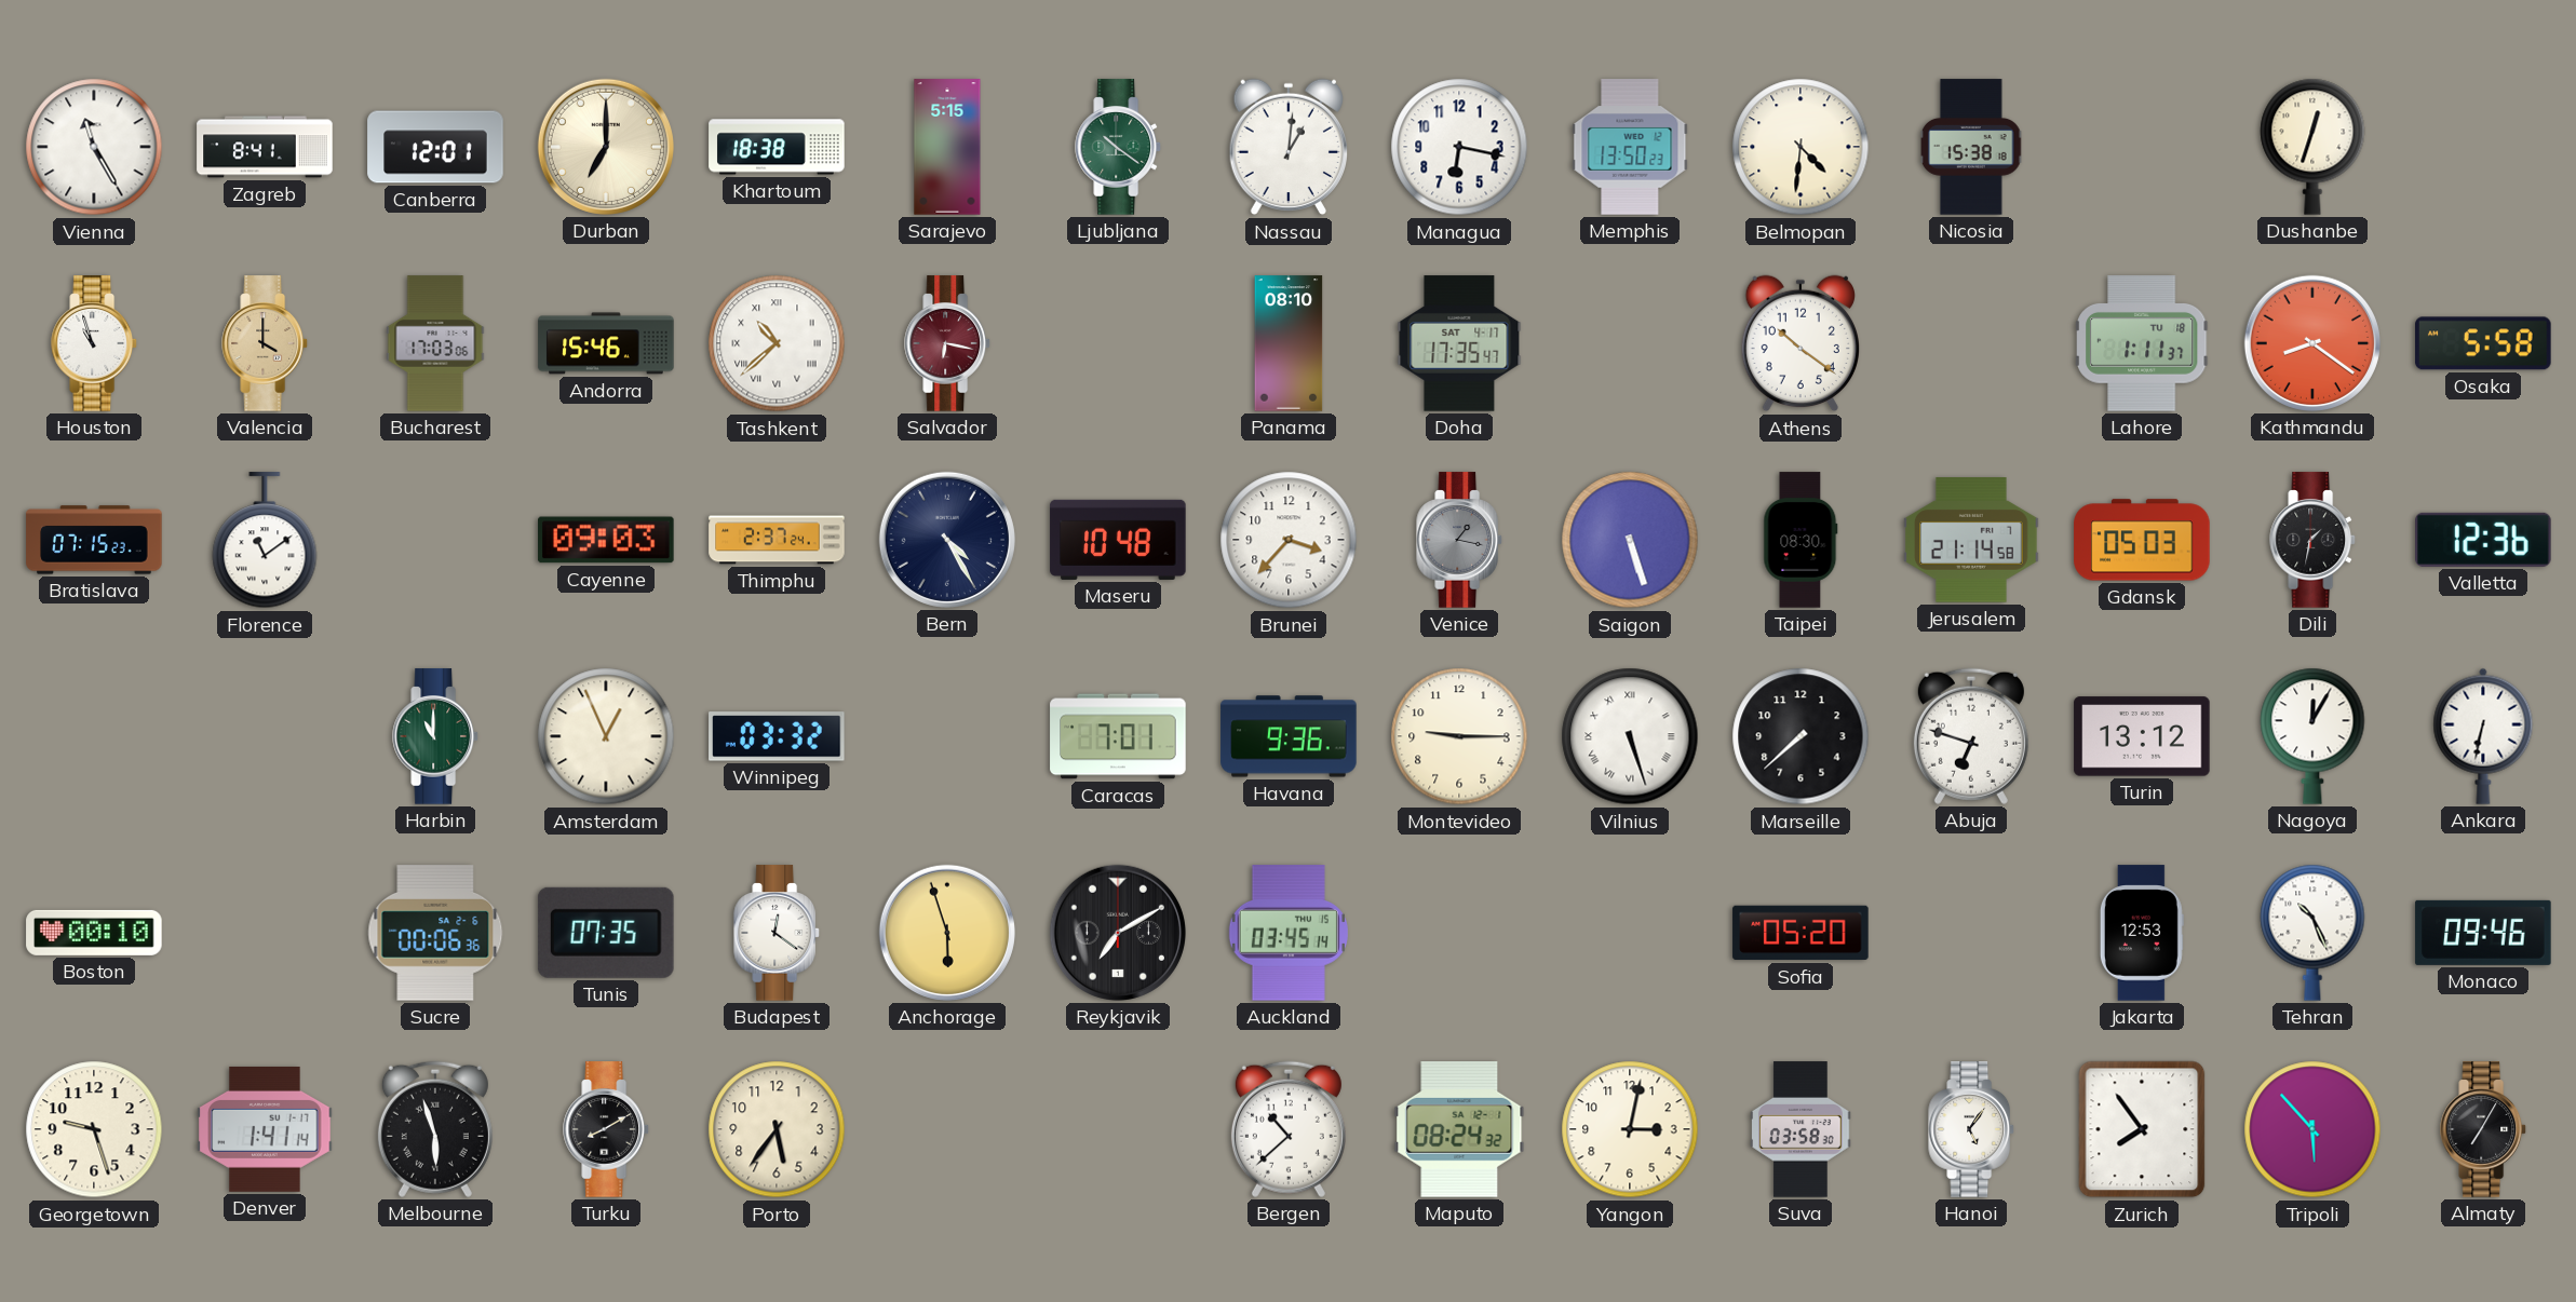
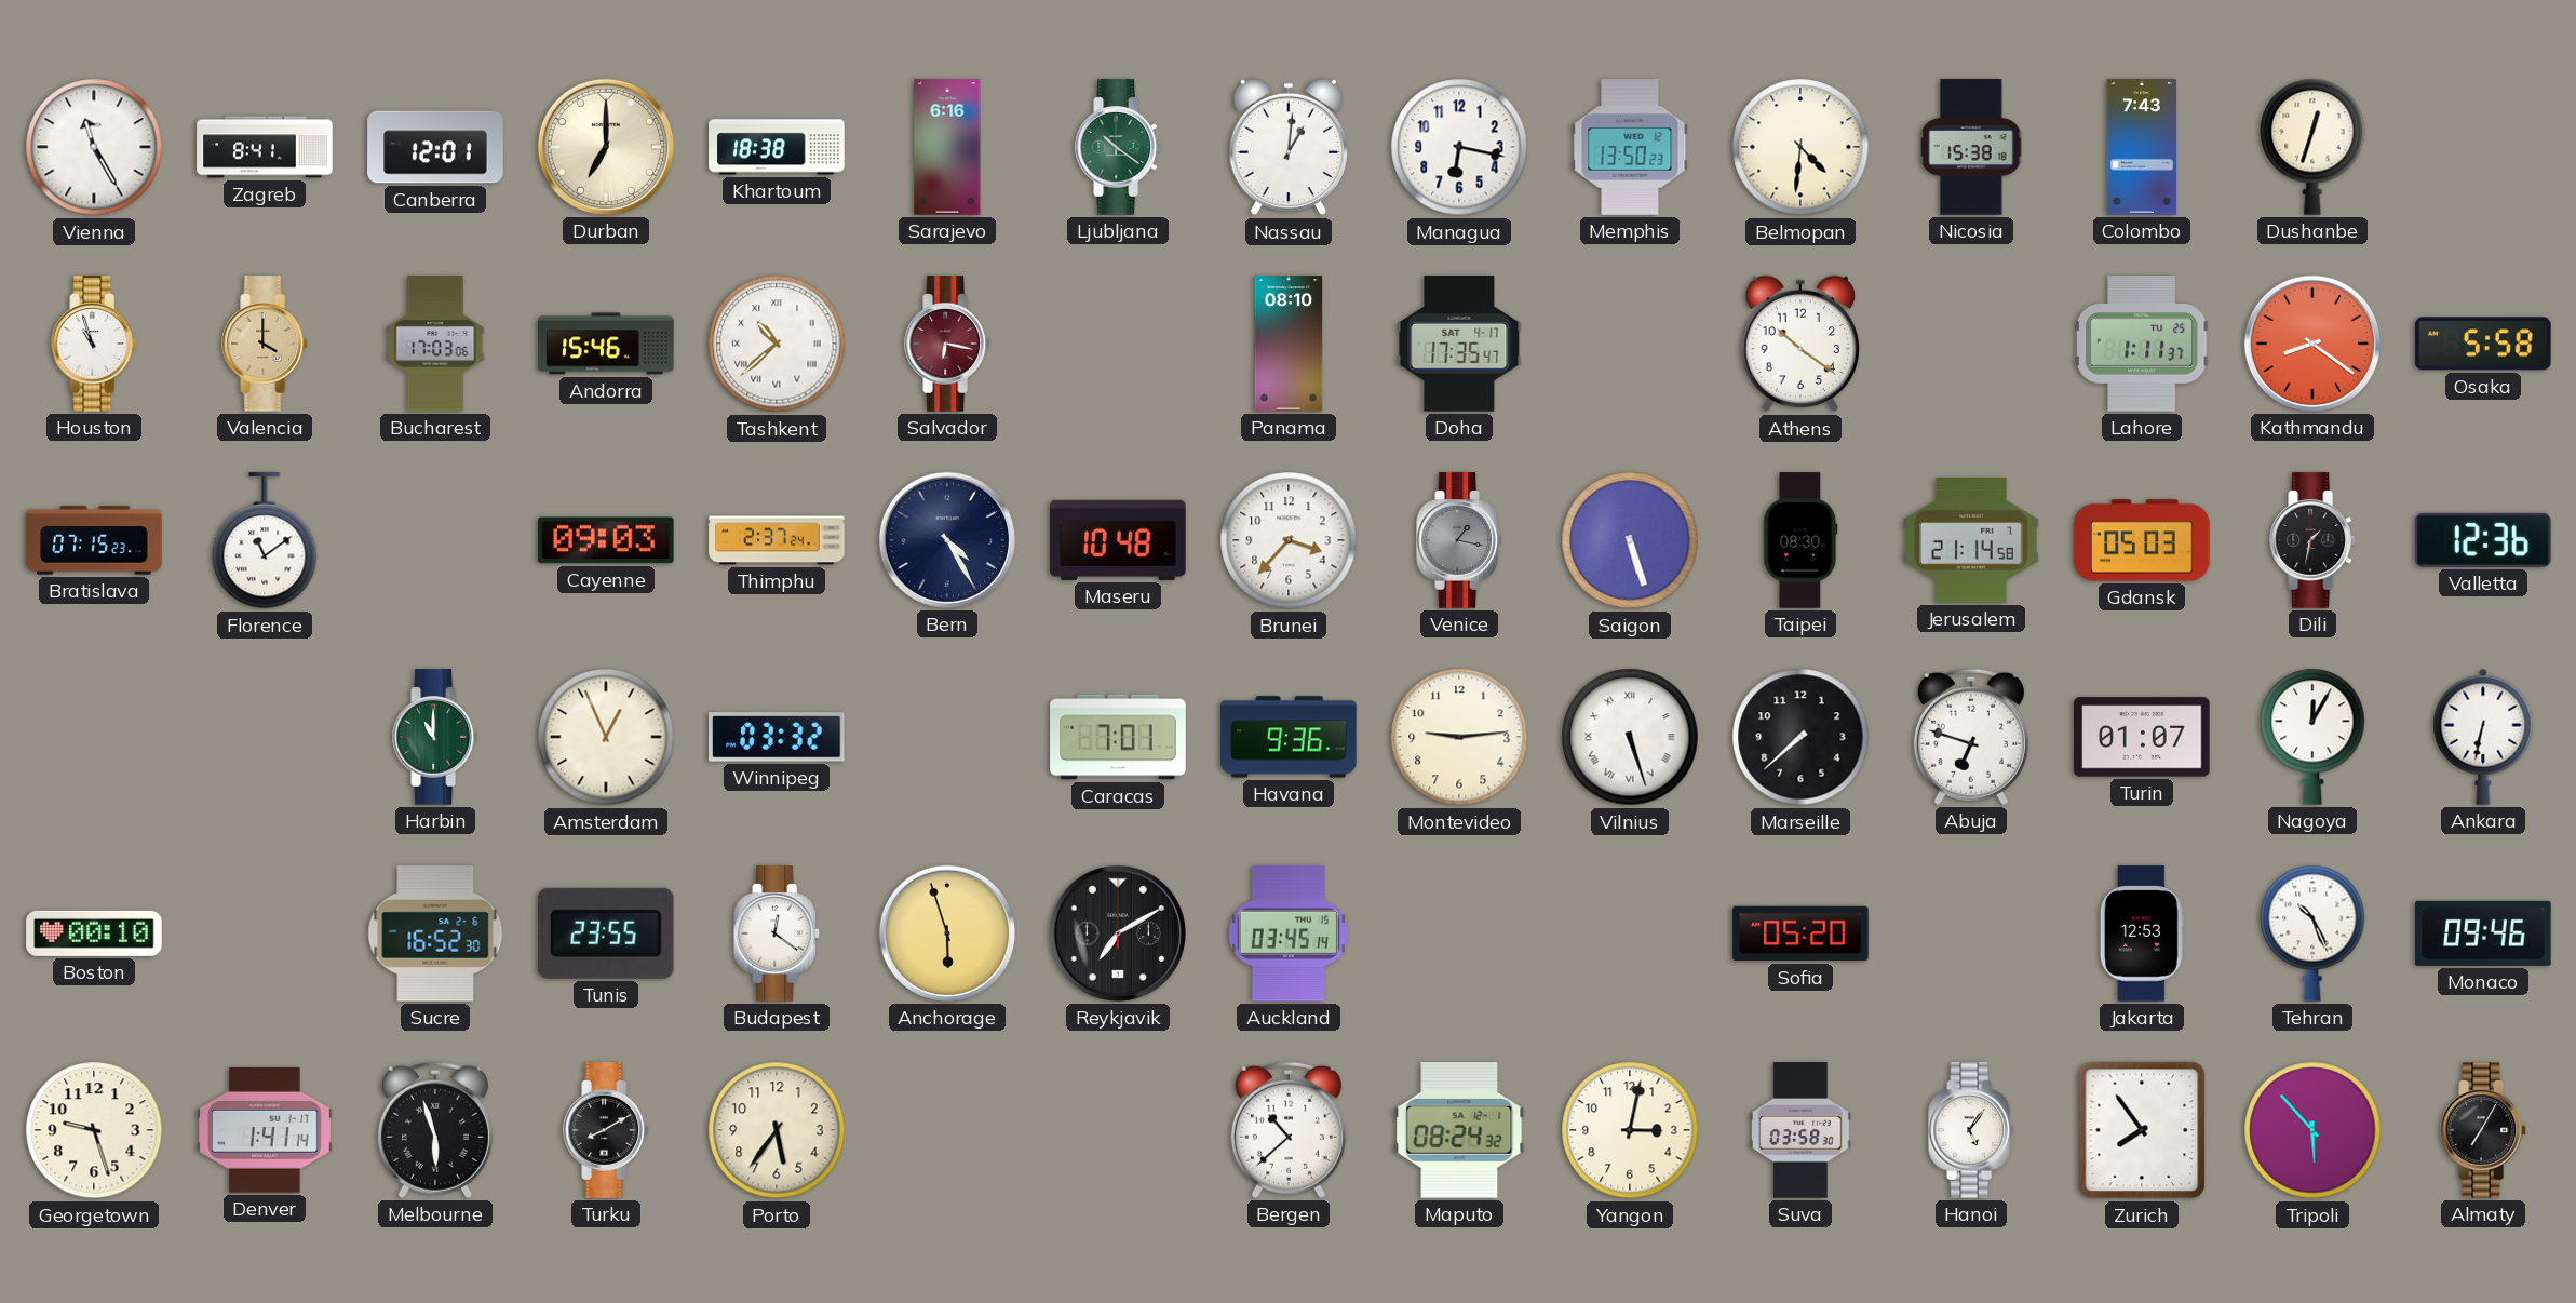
Sarajevo: 5:15 -> 6:16
Colombo: none -> 7:43
Lahore date: TU 18 -> TU 25
Montevideo: 9:15 -> 9:14
Turin: 13:12 -> 01:07
Sucre: 00:06 -> 16:52
Tunis: 07:35 -> 23:55
